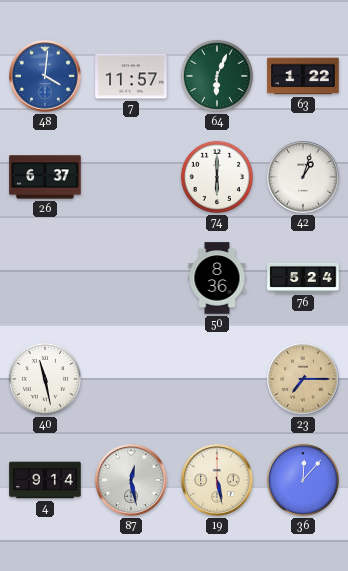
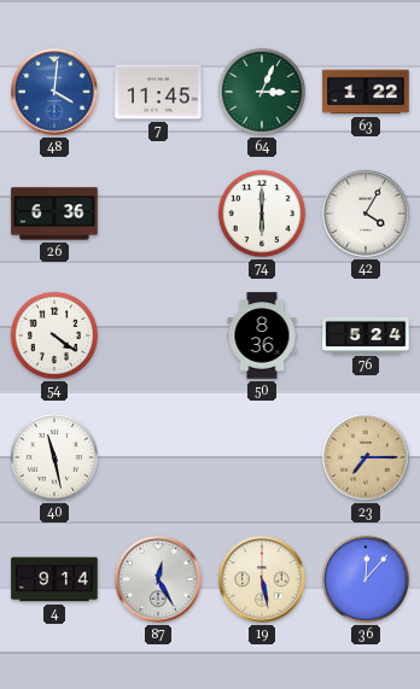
7: 11:57 -> 11:45
64: 6:04 -> 3:04
26: 6:37 -> 6:36
42: 1:03 -> 4:05
54: none -> 4:21
87: 12:28 -> 12:25
